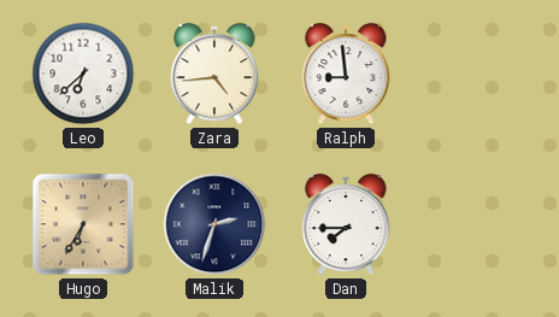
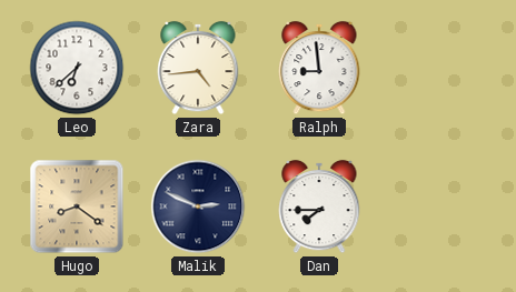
Hugo: 6:35 -> 8:21
Malik: 2:33 -> 2:49
